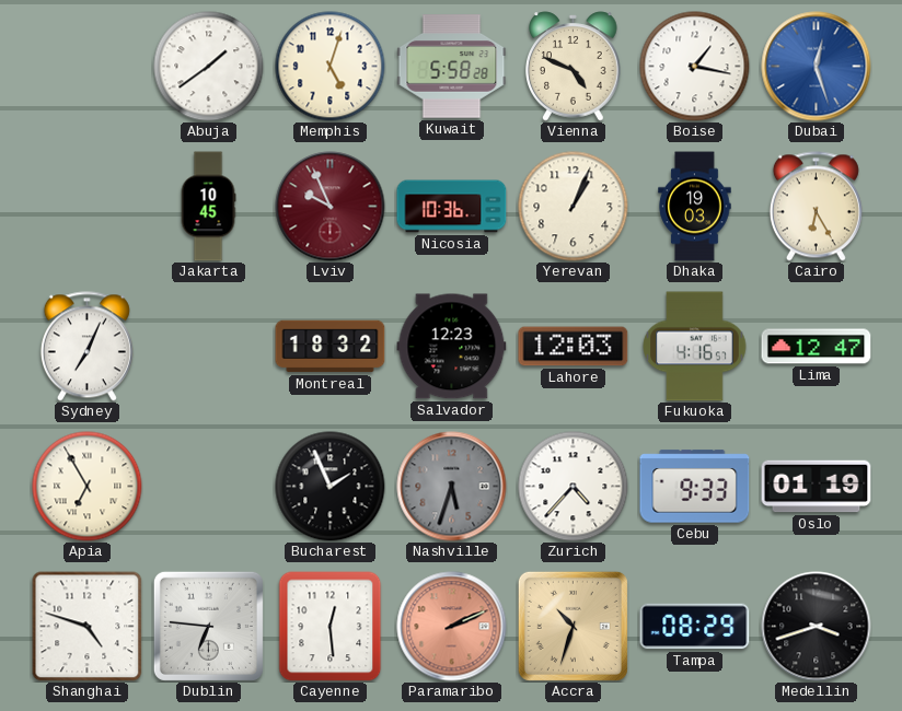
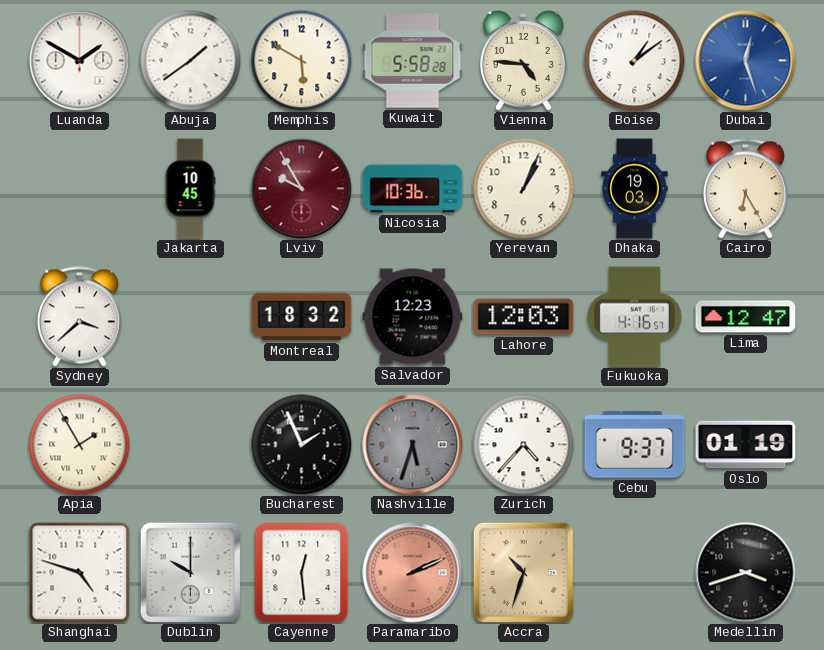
Luanda: none -> 1:50
Memphis: 5:03 -> 5:50
Vienna: 4:49 -> 4:46
Boise: 1:17 -> 1:09
Lviv: 9:56 -> 9:55
Sydney: 7:04 -> 3:38
Apia: 6:55 -> 1:55
Cebu: 9:33 -> 9:37
Dublin: 6:46 -> 10:00
Tampa: 08:29 -> none
